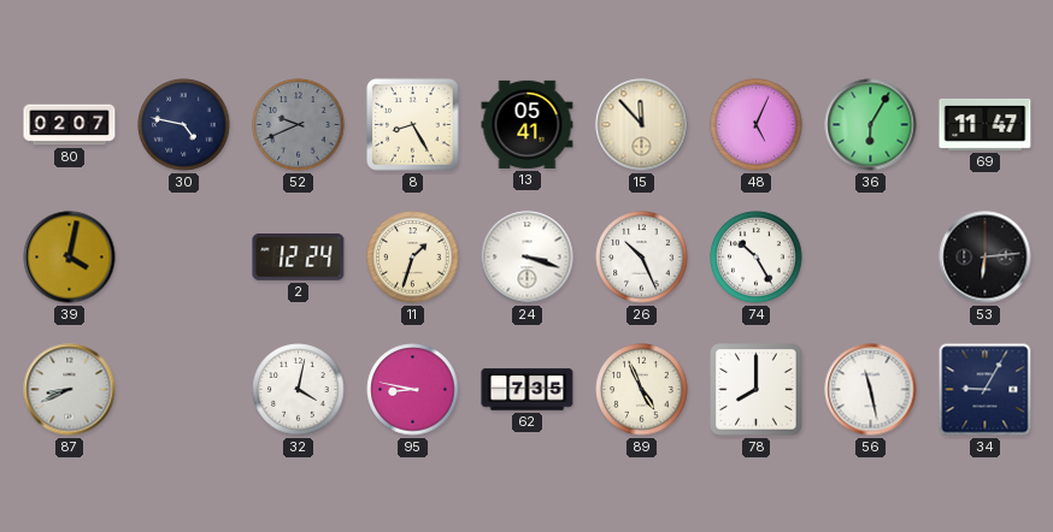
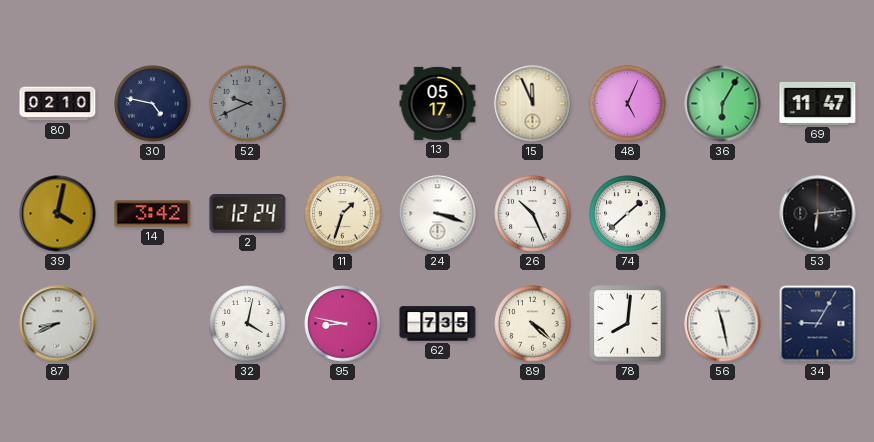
80: 02:07 -> 02:10
8: 8:25 -> none
13: 05:41 -> 05:17
15: 11:53 -> 11:56
14: none -> 3:42
74: 10:25 -> 1:38
89: 4:56 -> 4:22
78: 8:00 -> 8:01
